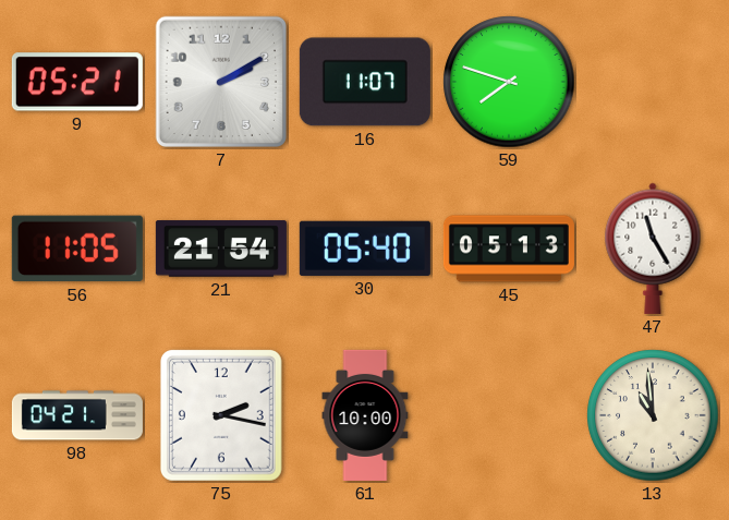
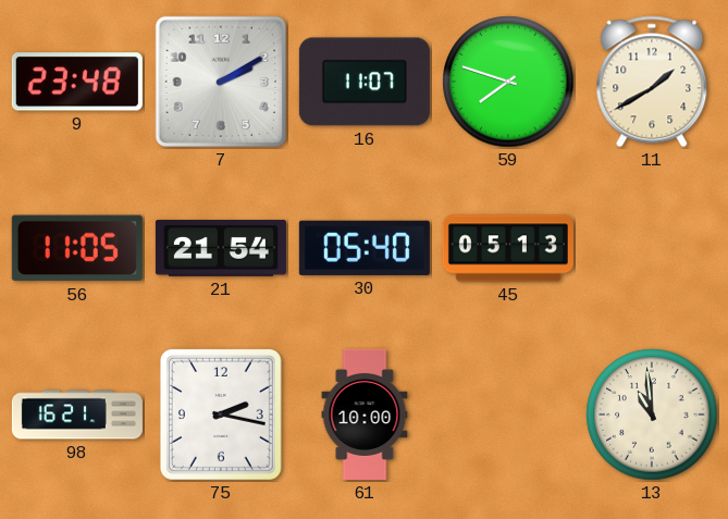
9: 05:21 -> 23:48
11: none -> 1:40
47: 11:25 -> none
98: 04:21 -> 16:21
